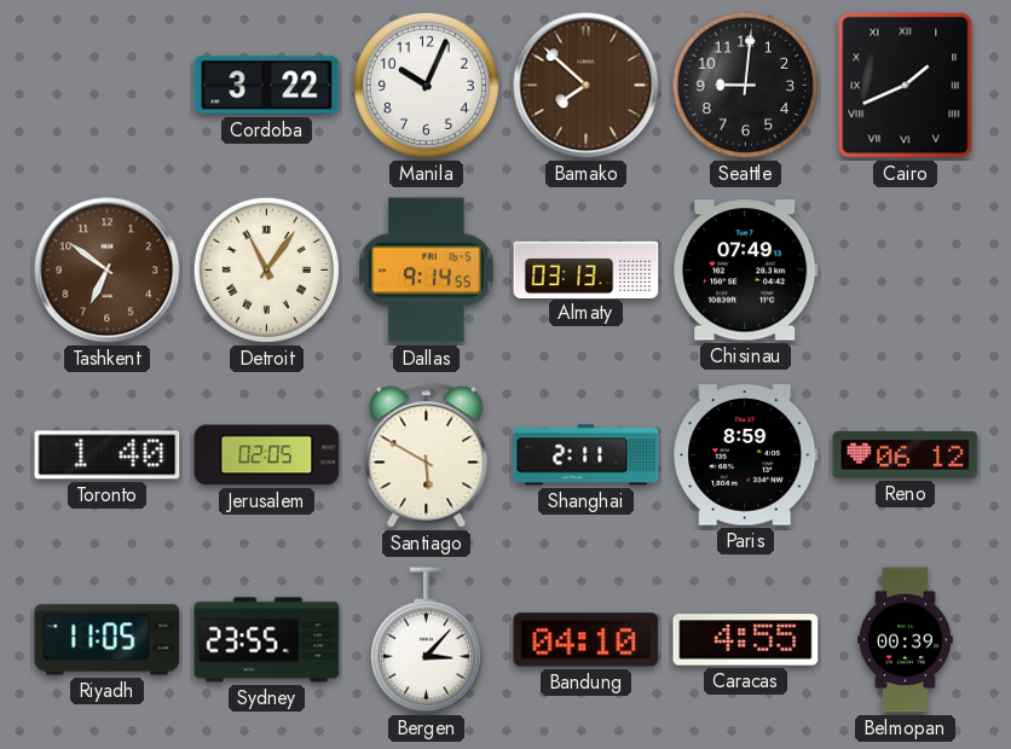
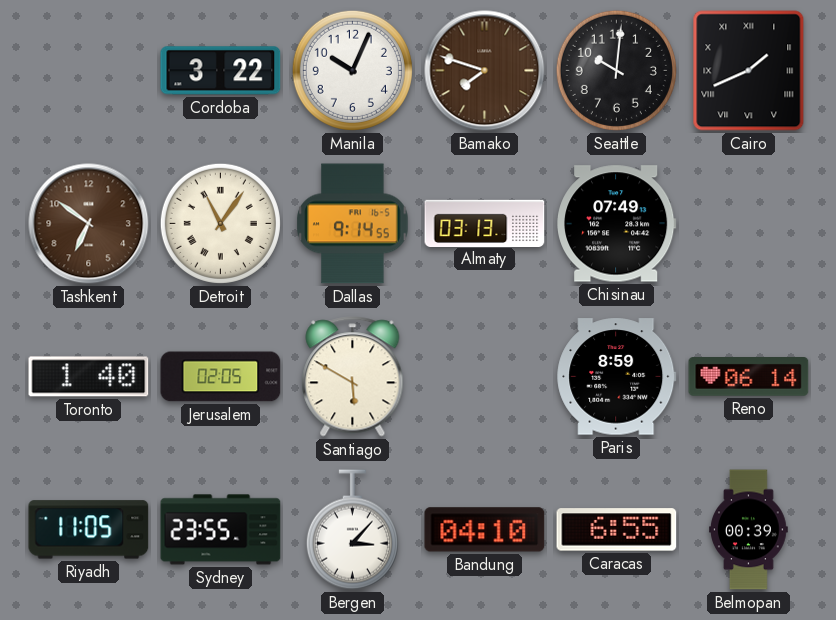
Bamako: 7:52 -> 7:48
Seattle: 9:01 -> 10:01
Shanghai: 2:11 -> none
Reno: 06:12 -> 06:14
Caracas: 4:55 -> 6:55
